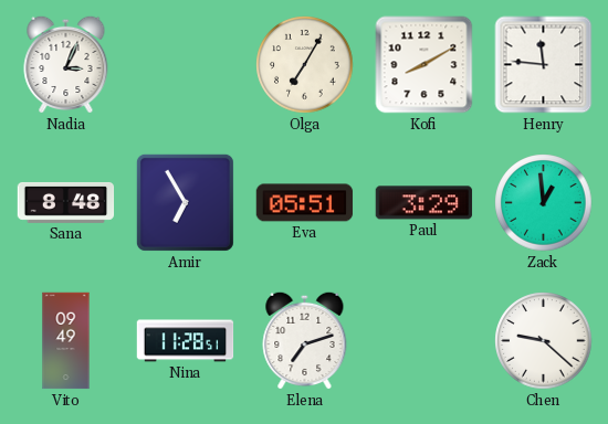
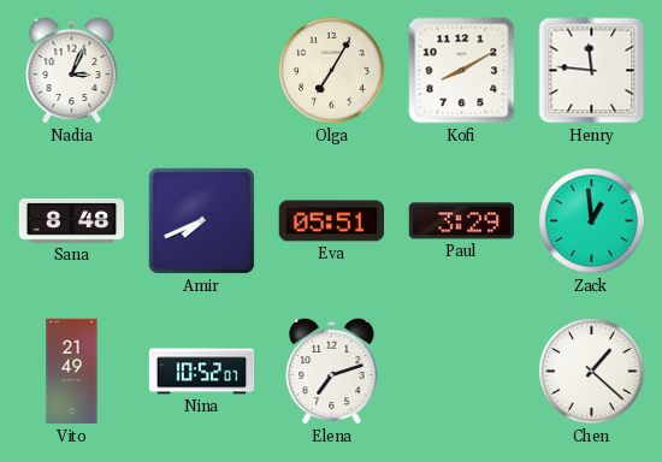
Amir: 6:55 -> 7:41
Vito: 09:49 -> 21:49
Nina: 11:28 -> 10:52
Chen: 9:22 -> 1:22
